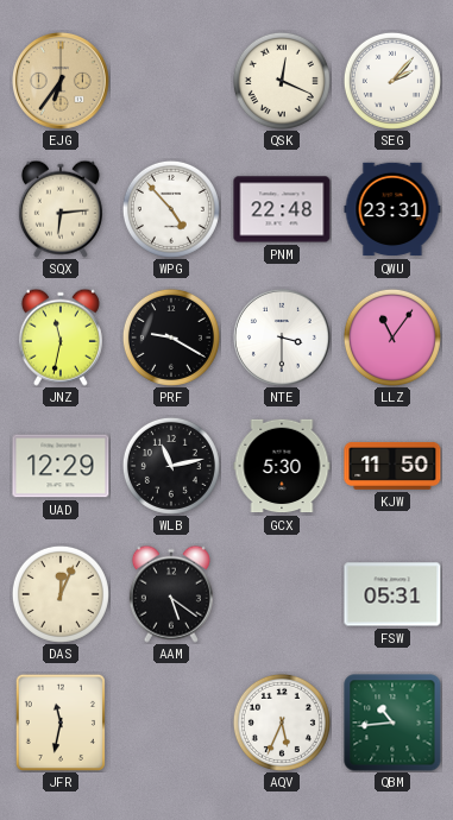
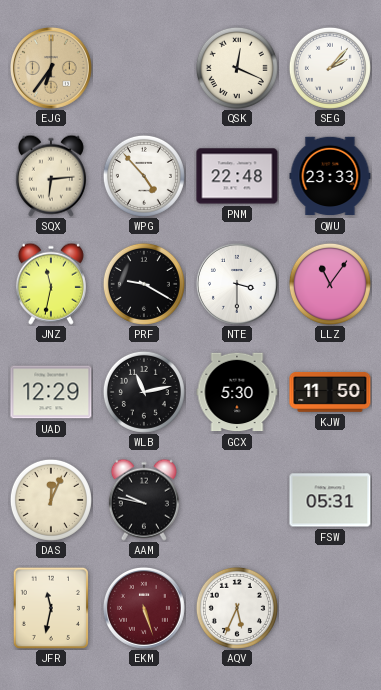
QWU: 23:31 -> 23:33
AAM: 5:21 -> 9:47
EKM: none -> 5:27
QBM: 10:44 -> none
